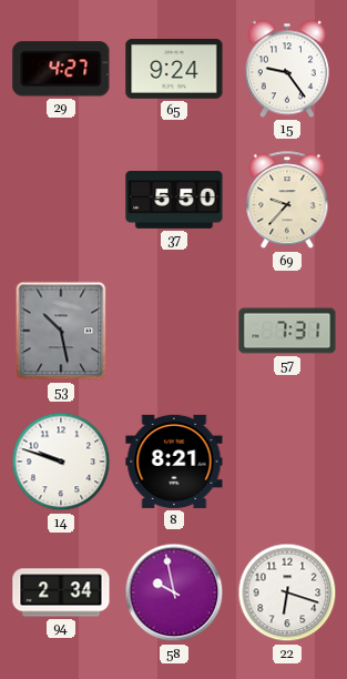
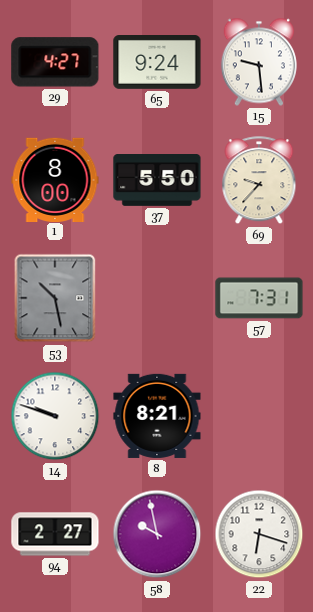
15: 9:24 -> 9:29
1: none -> 8:00
94: 2:34 -> 2:27
